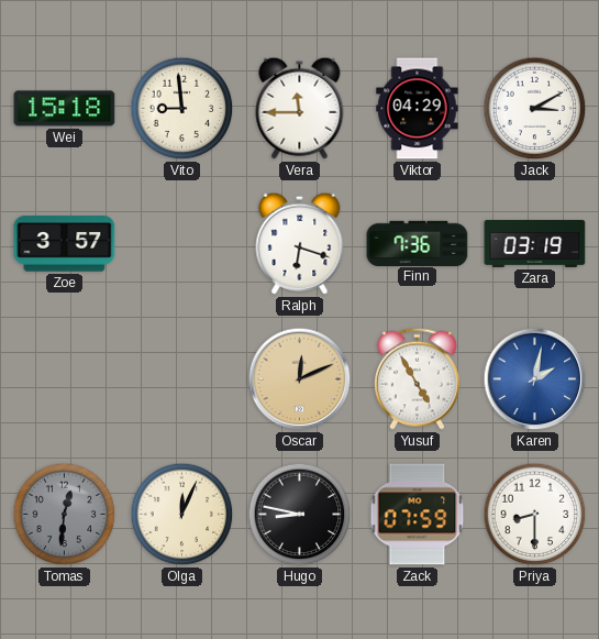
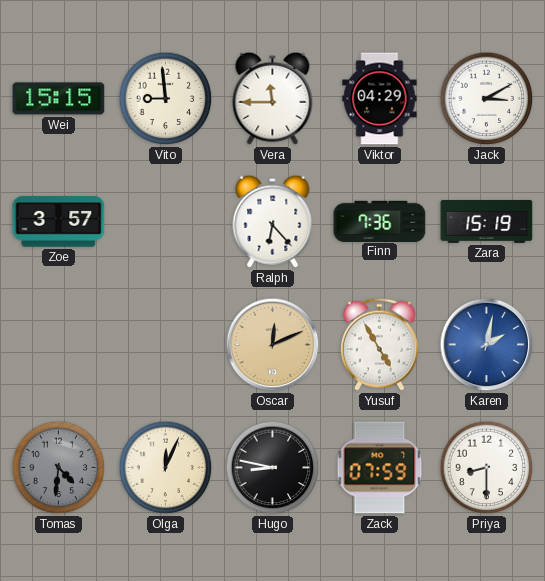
Wei: 15:18 -> 15:15
Ralph: 6:18 -> 6:23
Zara: 03:19 -> 15:19
Tomas: 12:31 -> 4:31
